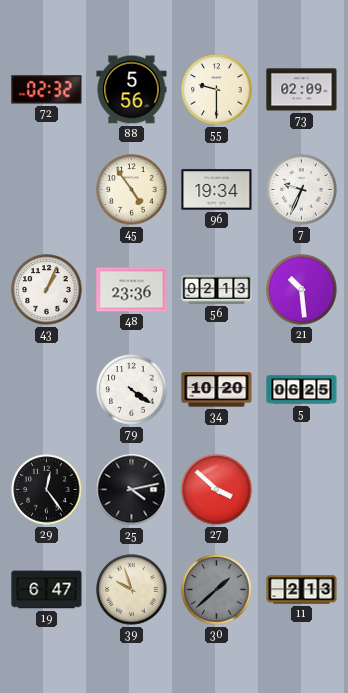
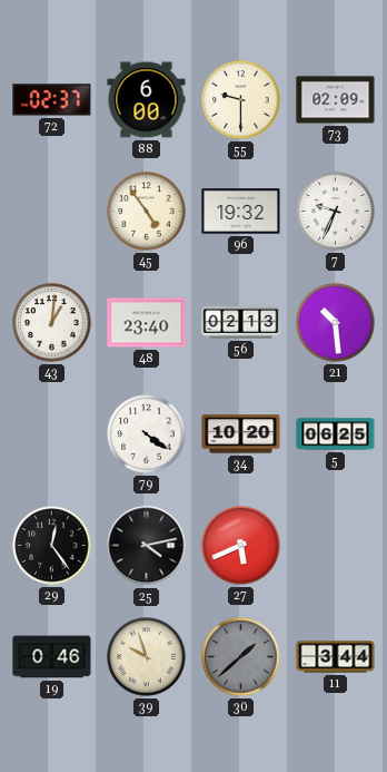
72: 02:32 -> 02:37
88: 5:56 -> 6:00
96: 19:34 -> 19:32
43: 1:04 -> 1:01
48: 23:36 -> 23:40
27: 3:52 -> 5:41
19: 6:47 -> 0:46
11: 2:13 -> 3:44
